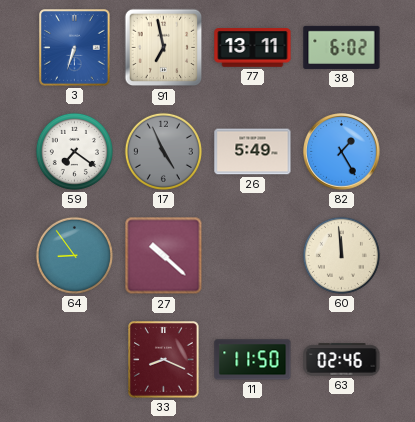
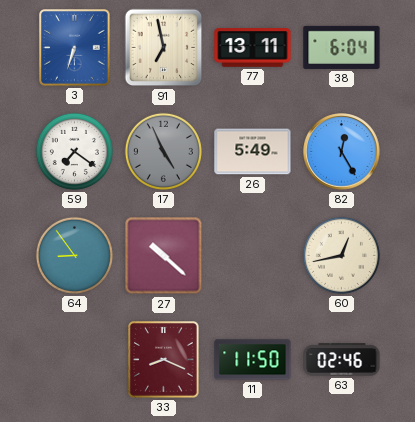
38: 6:02 -> 6:04
82: 1:25 -> 12:25
60: 11:59 -> 12:43
